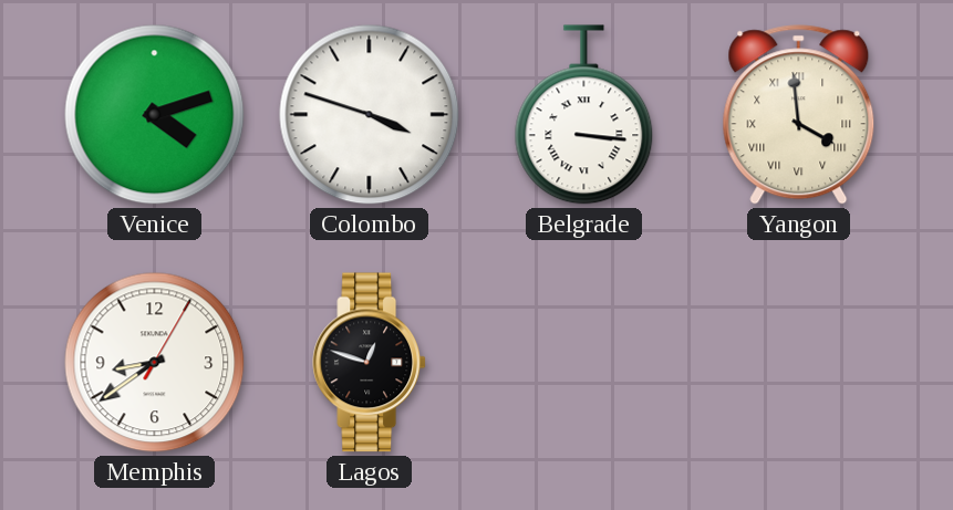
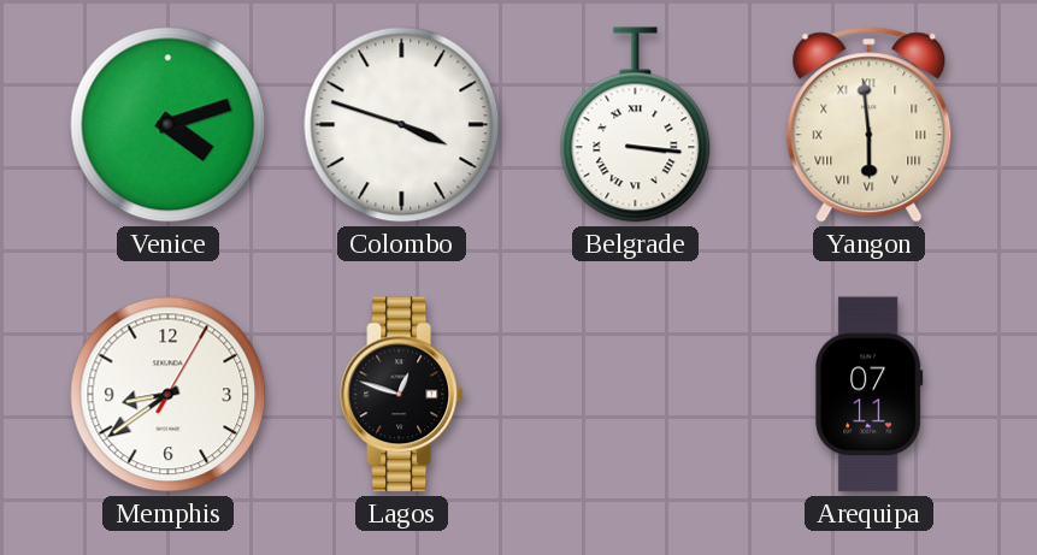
Yangon: 3:59 -> 5:59
Arequipa: none -> 07:11
